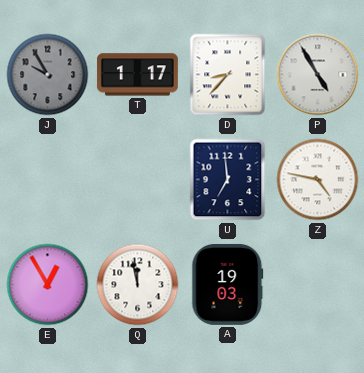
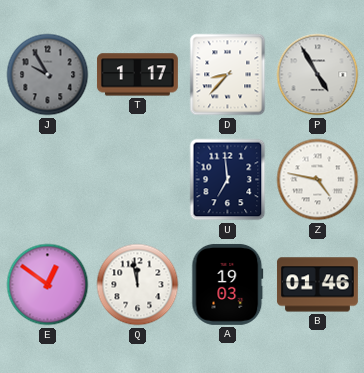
E: 12:55 -> 12:51
B: none -> 01:46
